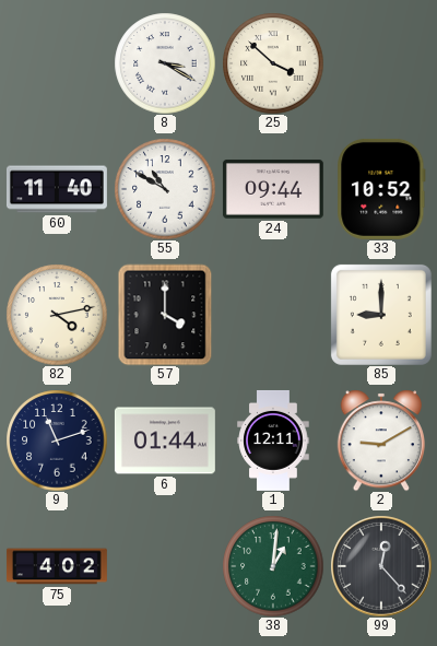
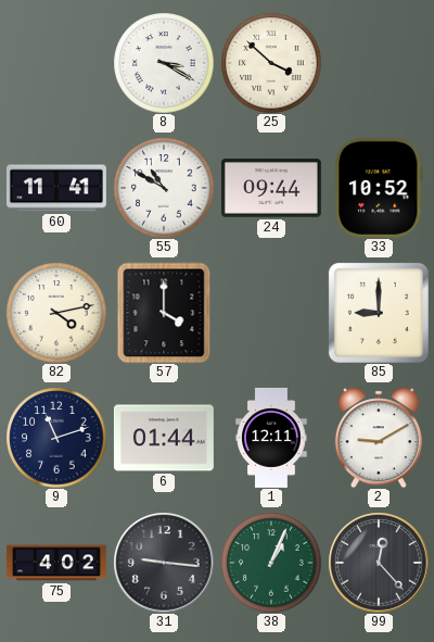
60: 11:40 -> 11:41
31: none -> 9:16
38: 1:01 -> 1:04
